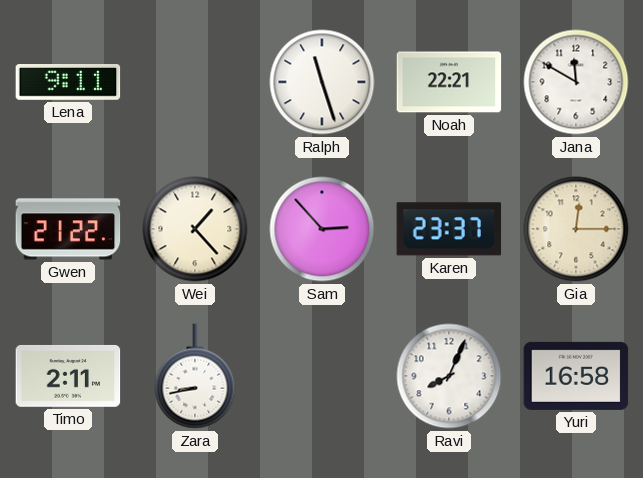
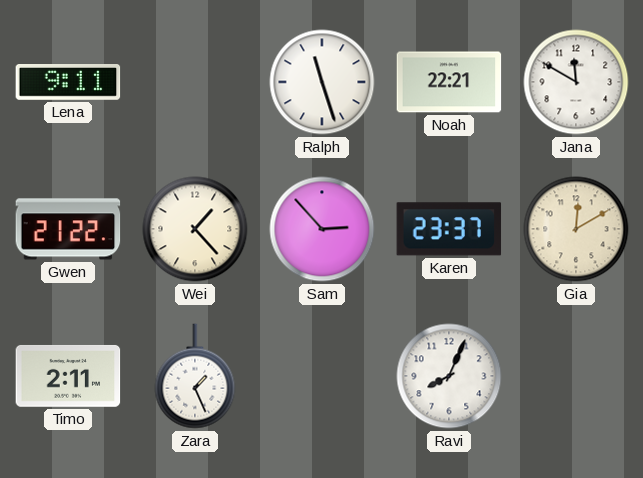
Gia: 12:15 -> 12:10
Zara: 8:43 -> 1:26
Yuri: 16:58 -> none
